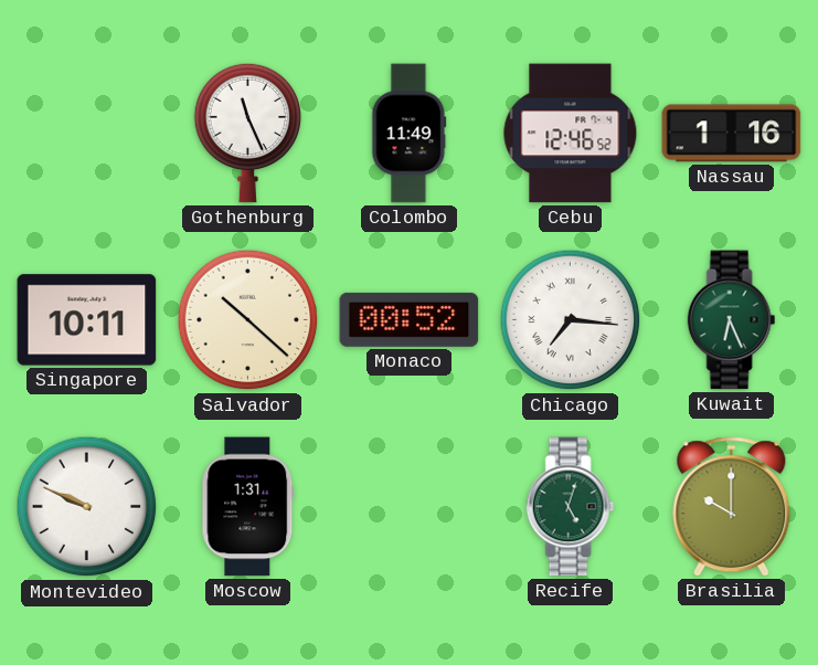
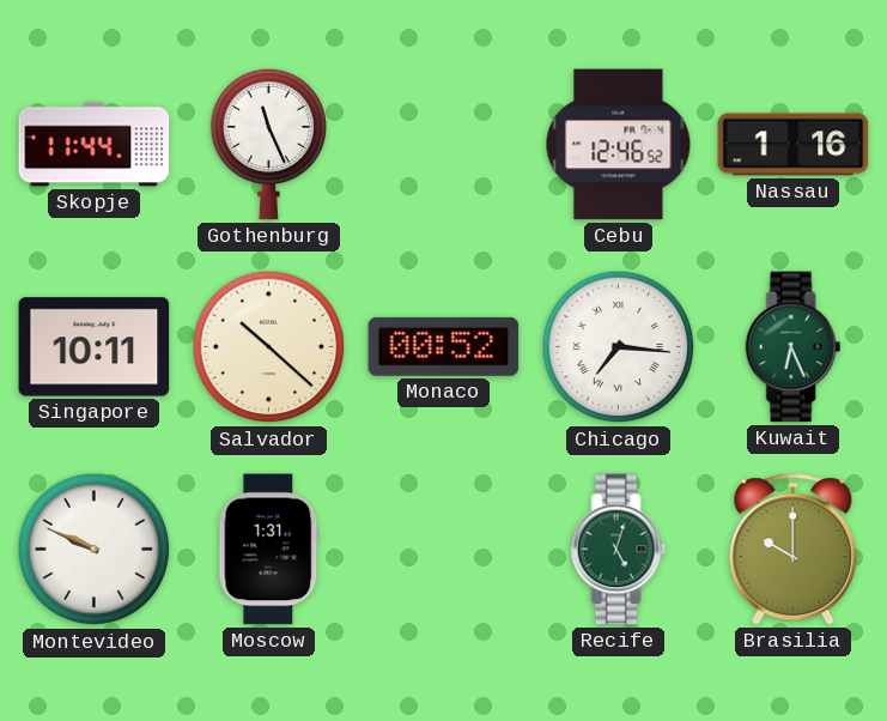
Skopje: none -> 11:44
Colombo: 11:49 -> none
